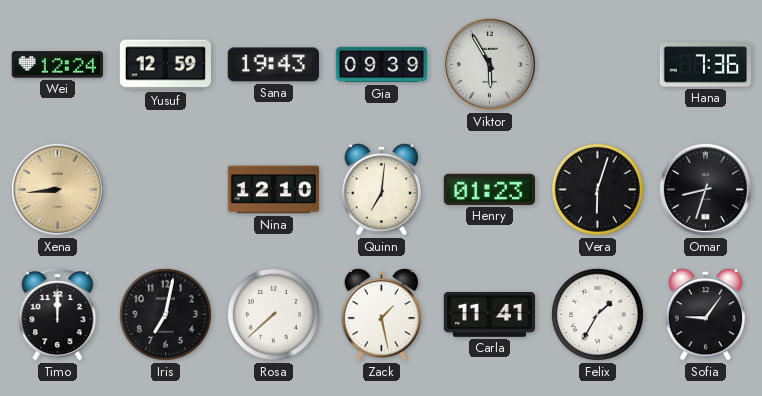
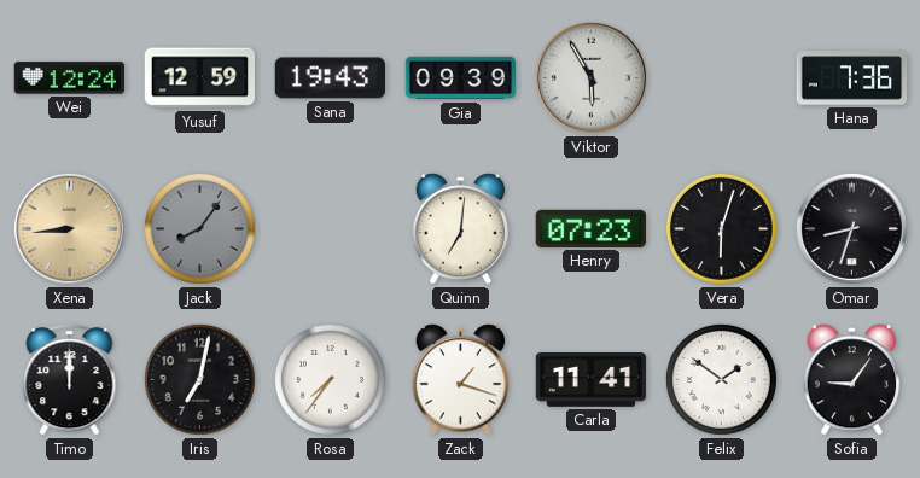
Jack: none -> 8:06
Nina: 12:10 -> none
Henry: 01:23 -> 07:23
Rosa: 7:38 -> 7:36
Zack: 1:28 -> 1:18
Felix: 1:35 -> 1:51
